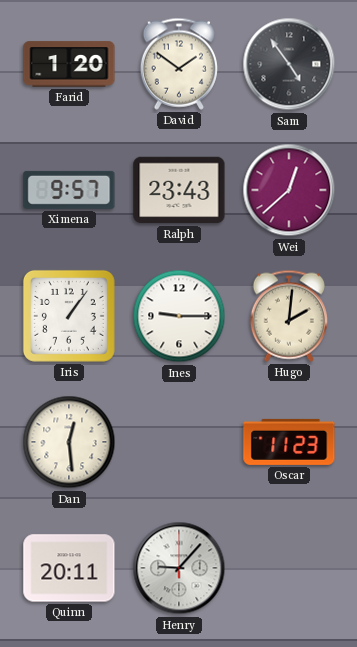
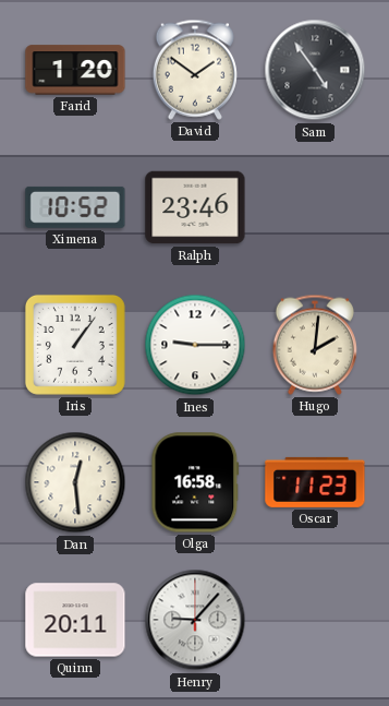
Ximena: 9:57 -> 10:52
Ralph: 23:43 -> 23:46
Wei: 12:38 -> none
Olga: none -> 16:58
